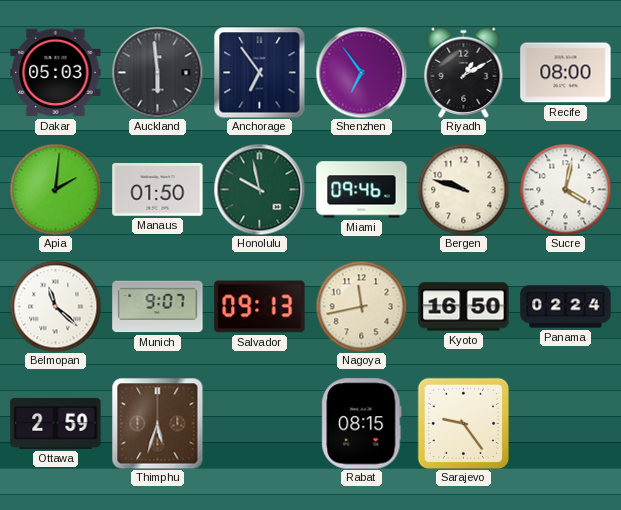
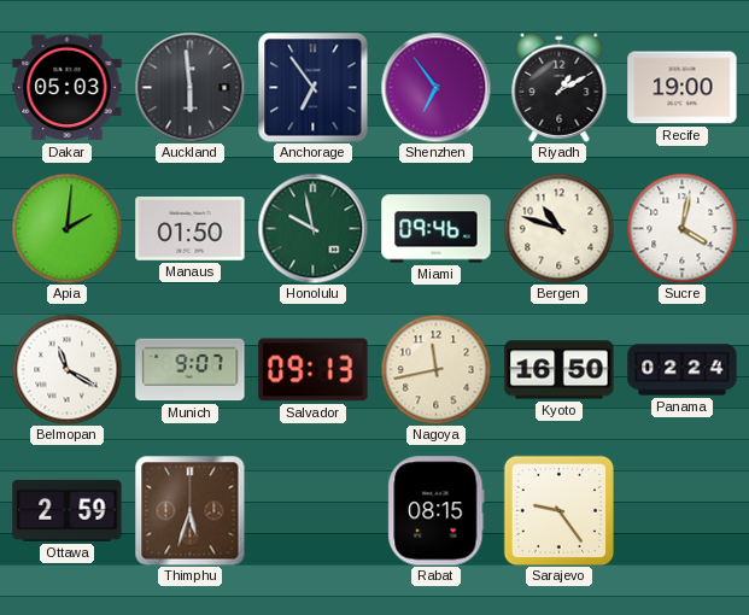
Recife: 08:00 -> 19:00
Bergen: 9:48 -> 10:48
Belmopan: 11:22 -> 11:20
